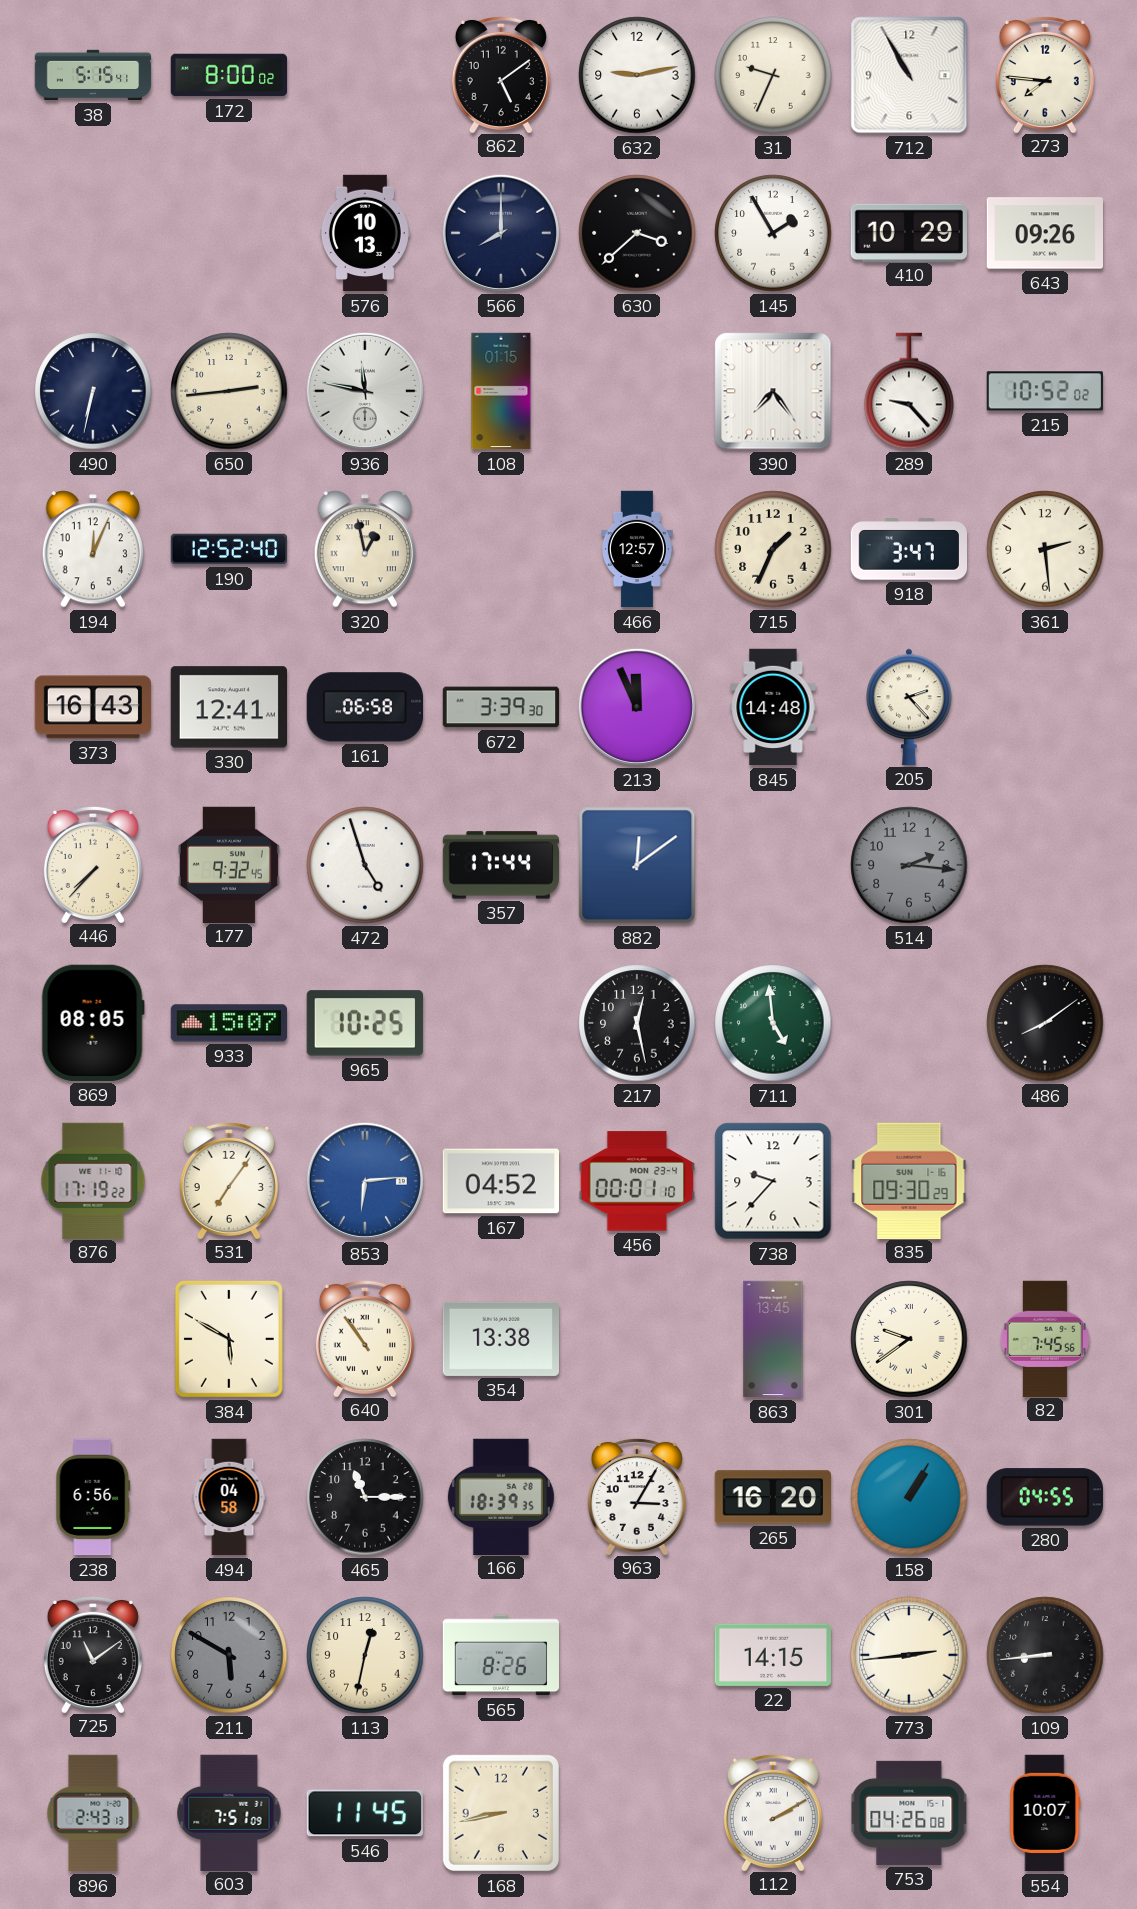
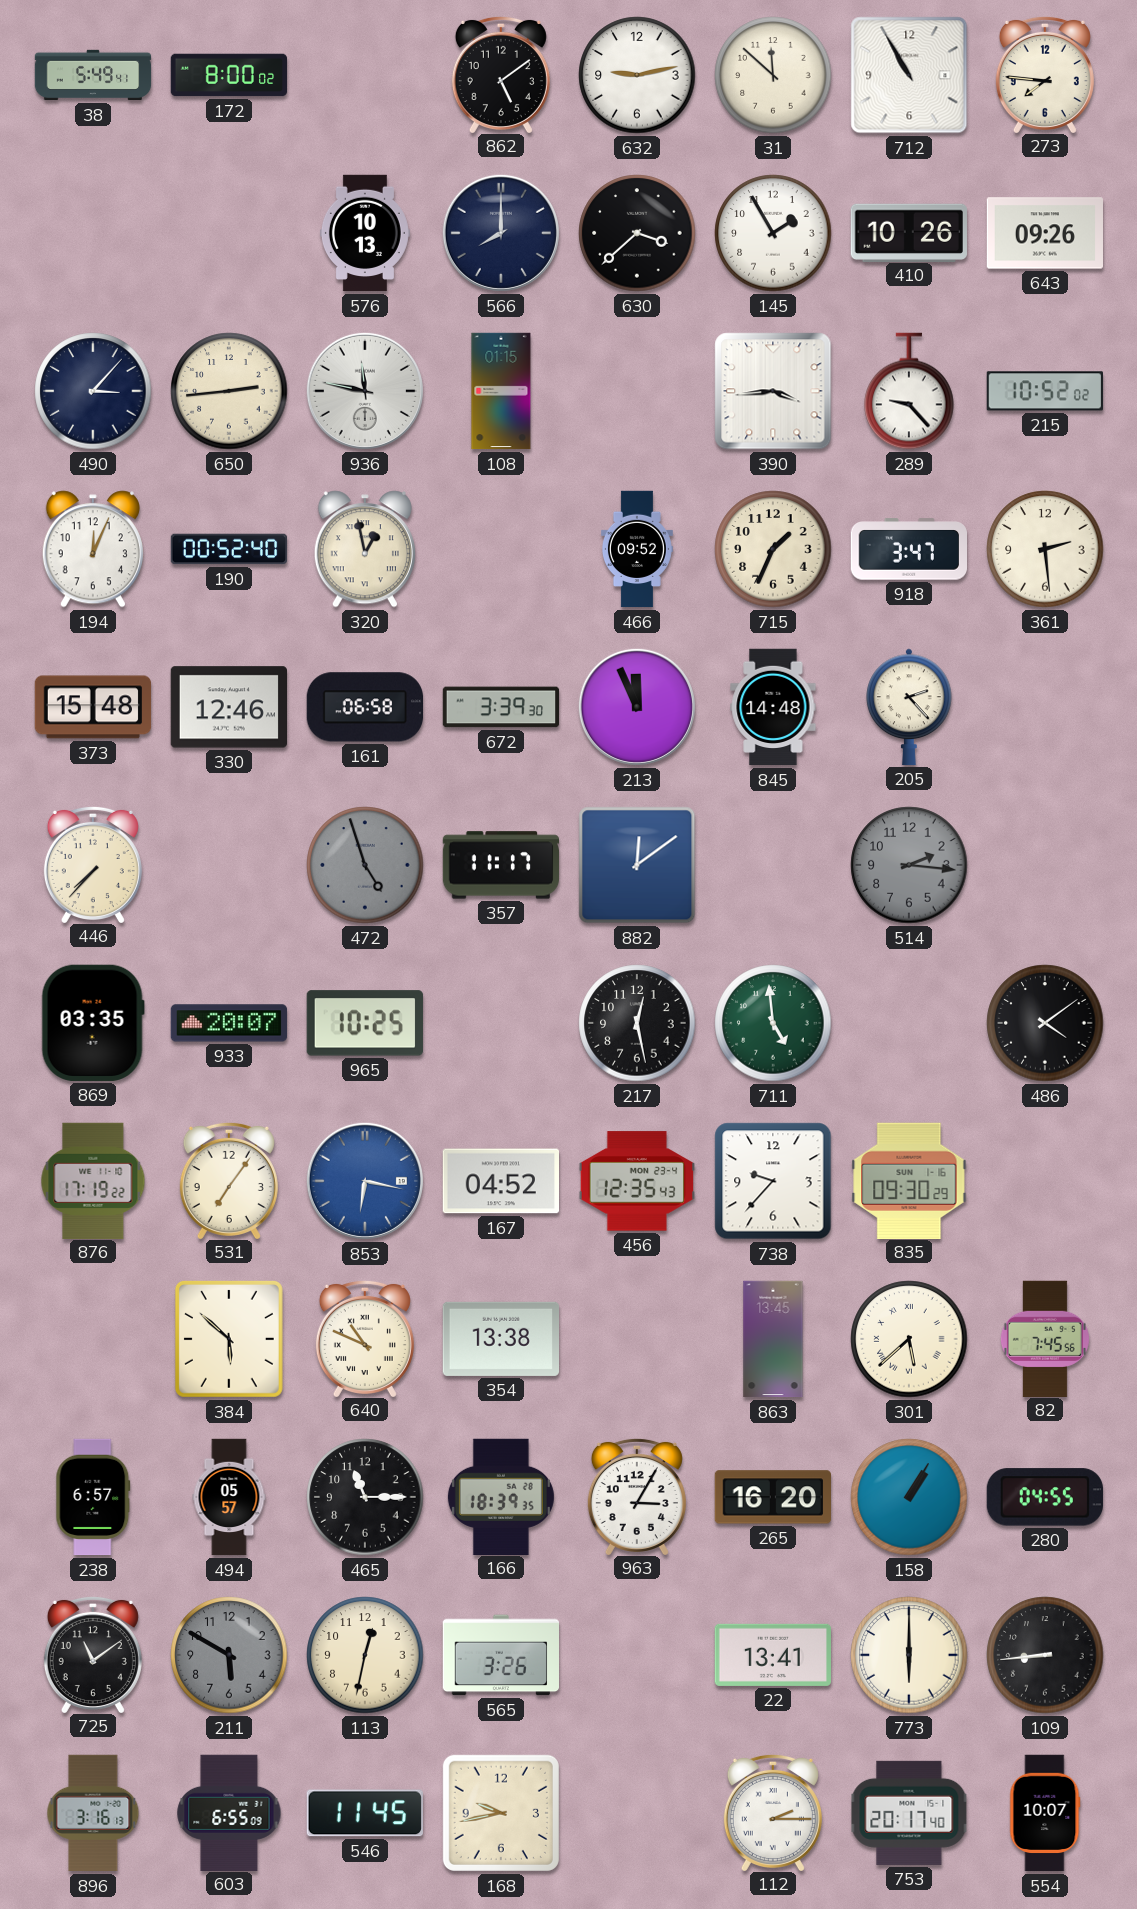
38: 5:15 -> 5:49
31: 9:34 -> 11:52
410: 10:29 -> 10:26
490: 6:32 -> 3:07
390: 7:24 -> 3:44
190: 12:52 -> 00:52
466: 12:57 -> 09:52
373: 16:43 -> 15:48
330: 12:41 -> 12:46
177: 9:32 -> none
472 dial: white -> grey
357: 17:44 -> 11:17
869: 08:05 -> 03:35
933: 15:07 -> 20:07
486: 8:09 -> 4:09
853: 6:14 -> 6:17
456: 00:01 -> 12:35
384: 5:50 -> 5:52
640: 10:54 -> 10:49
301: 9:39 -> 5:38
238: 6:56 -> 6:57
494: 04:58 -> 05:57
565: 8:26 -> 3:26
22: 14:15 -> 13:41
773: 2:44 -> 6:00
896: 2:43 -> 3:16
603: 7:51 -> 6:55
168: 8:43 -> 9:43
112: 2:10 -> 2:15
753: 04:26 -> 20:17
